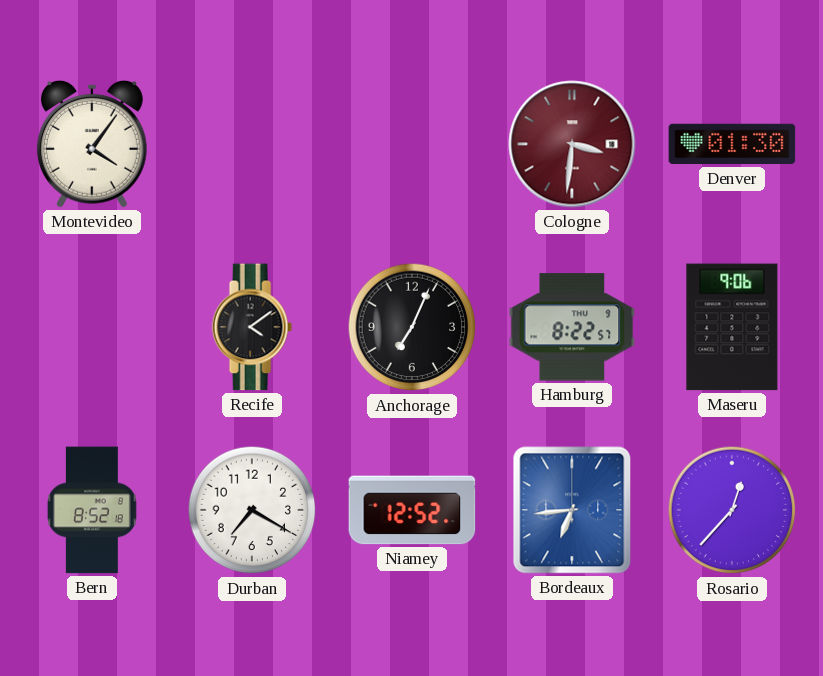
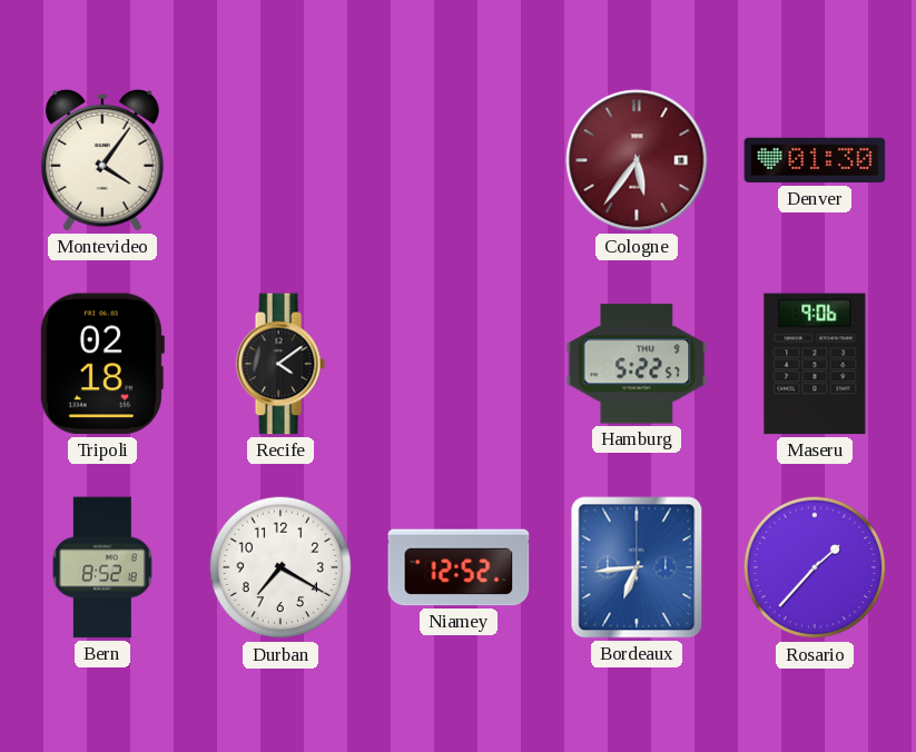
Cologne: 3:31 -> 5:36
Tripoli: none -> 02:18
Anchorage: 7:04 -> none
Hamburg: 8:22 -> 5:22
Rosario: 12:37 -> 1:37
